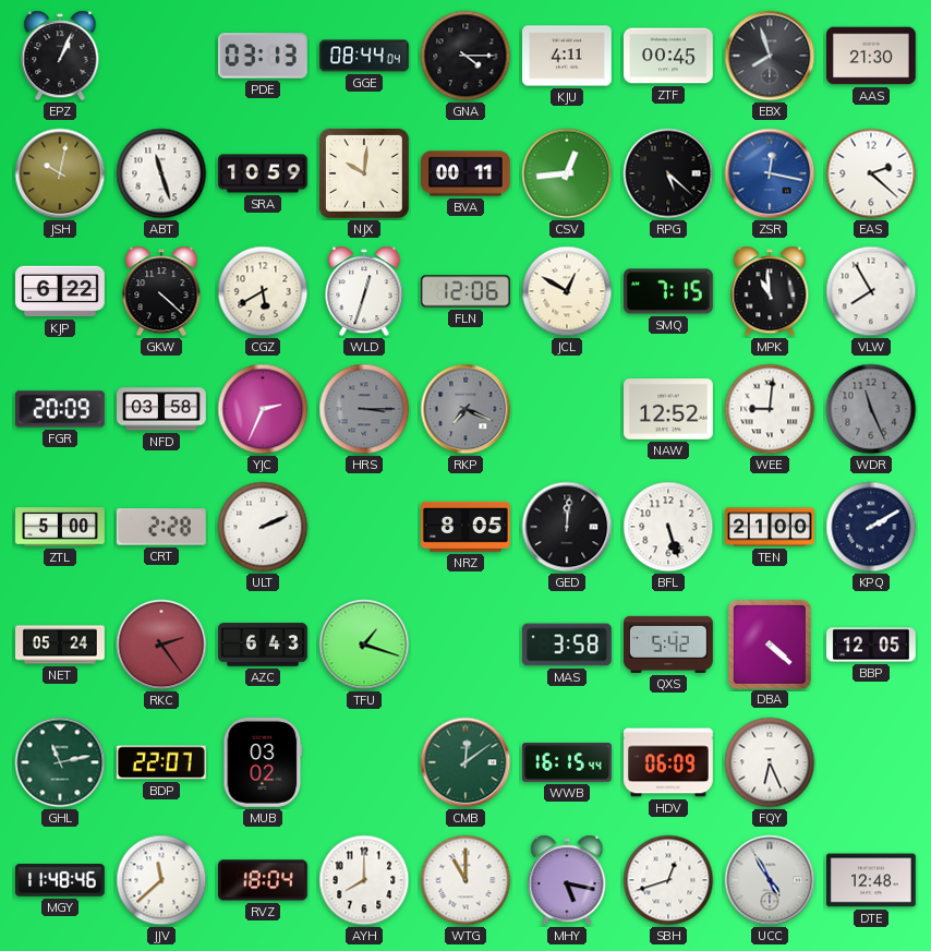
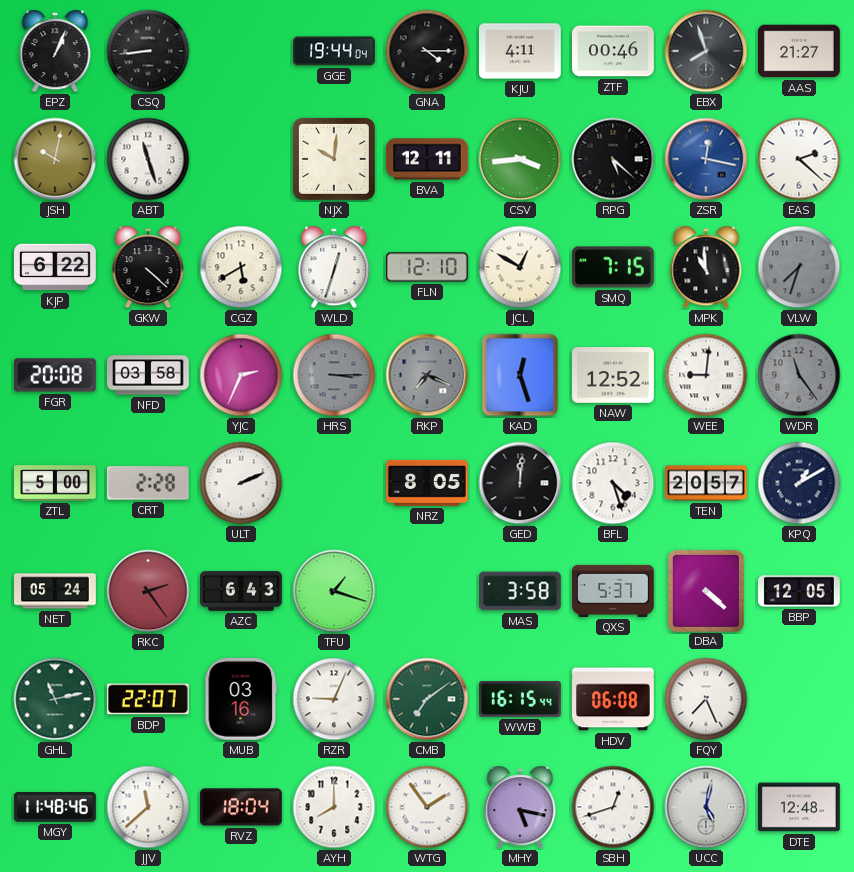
CSQ: none -> 8:44
PDE: 03:13 -> none
GGE: 08:44 -> 19:44
ZTF: 00:45 -> 00:46
AAS: 21:30 -> 21:27
SRA: 10:59 -> none
BVA: 00:11 -> 12:11
CSV: 12:44 -> 3:44
FLN: 12:06 -> 12:10
VLW: 7:55 -> 7:33
VLW dial: white -> grey
FGR: 20:09 -> 20:08
KAD: none -> 12:27
WDR: 11:26 -> 11:24
BFL: 5:27 -> 4:27
TEN: 21:00 -> 20:57
KPQ: 2:10 -> 1:10
QXS: 5:42 -> 5:37
MUB: 03:02 -> 03:16
RZR: none -> 9:04
CMB: 12:09 -> 7:09
HDV: 06:09 -> 06:08
FQY: 6:26 -> 7:26
WTG: 11:00 -> 1:54
UCC: 4:55 -> 5:02
